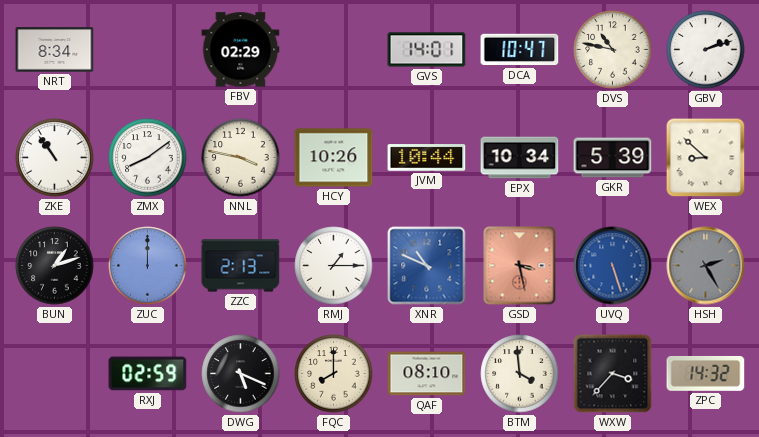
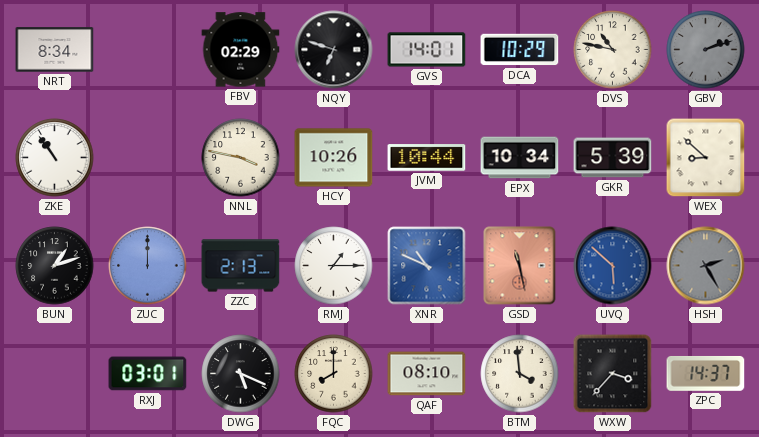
NQY: none -> 6:48
DCA: 10:47 -> 10:29
GBV dial: white -> grey
ZMX: 8:09 -> none
GSD: 3:28 -> 11:28
UVQ: 5:27 -> 5:52
RXJ: 02:59 -> 03:01
ZPC: 14:32 -> 14:37
